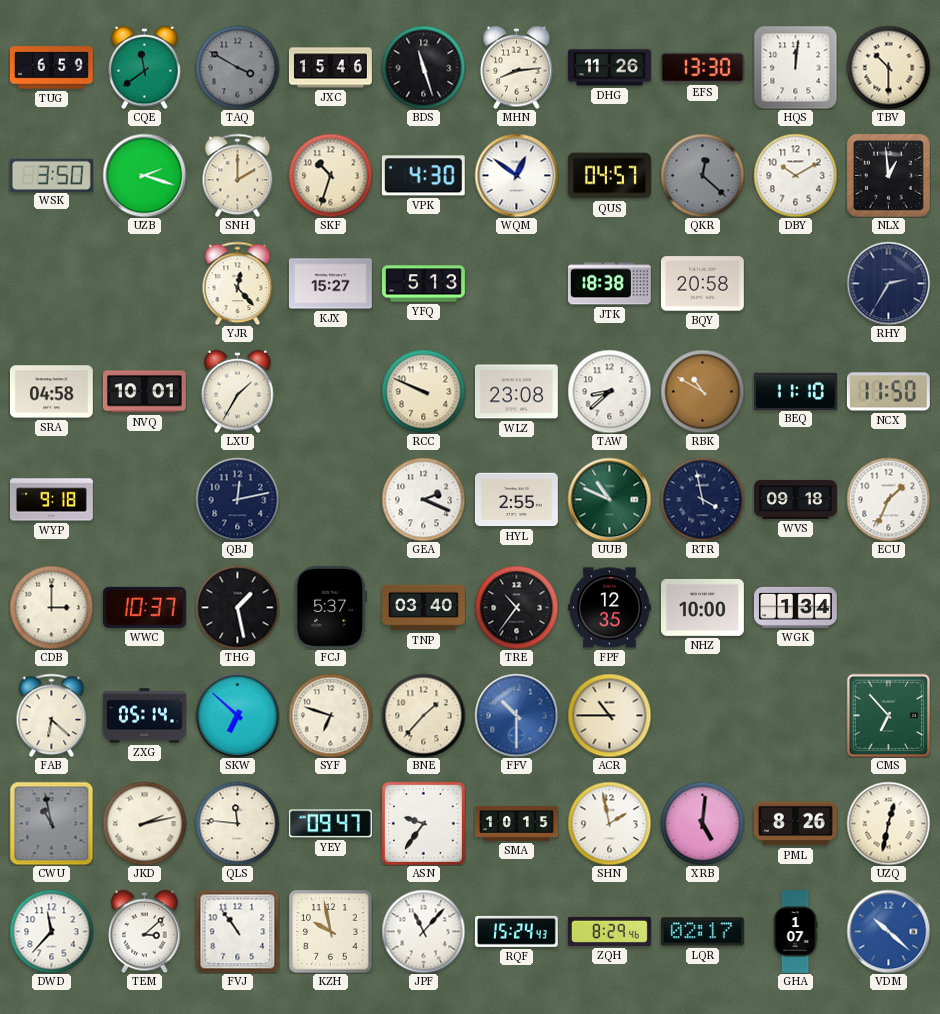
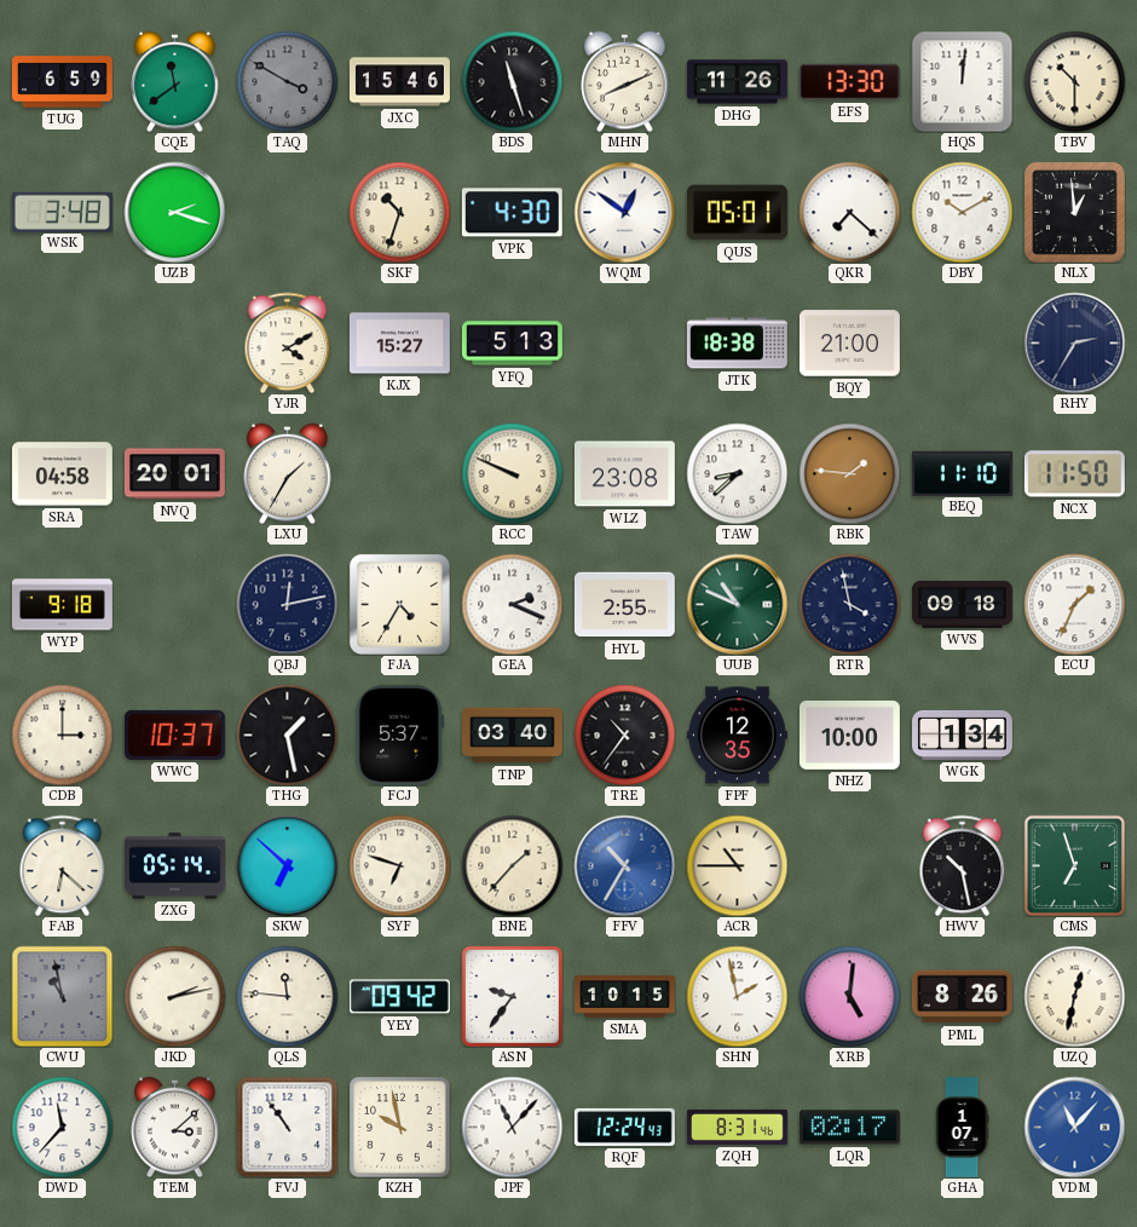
MHN: 8:14 -> 8:11
WSK: 3:50 -> 3:48
SNH: 2:00 -> none
QUS: 04:57 -> 05:01
QKR: 12:22 -> 7:22
QKR dial: grey -> white
YJR: 12:23 -> 4:10
BQY: 20:58 -> 21:00
NVQ: 10:01 -> 20:01
RBK: 10:50 -> 1:46
FJA: none -> 4:35
FFV: 10:30 -> 10:35
HWV: none -> 10:28
CMS: 6:53 -> 6:57
YEY: 09:47 -> 09:42
RQF: 15:24 -> 12:24
ZQH: 8:29 -> 8:31
VDM: 10:22 -> 11:07
